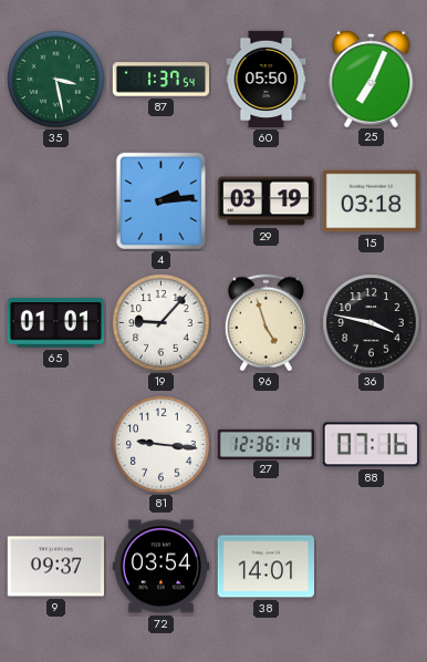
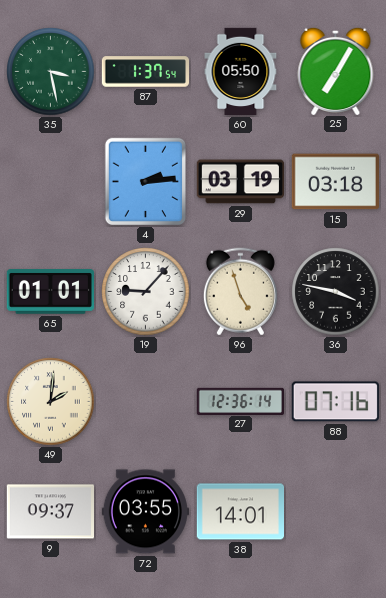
25: 7:04 -> 7:05
49: none -> 2:01
81: 9:16 -> none
72: 03:54 -> 03:55
